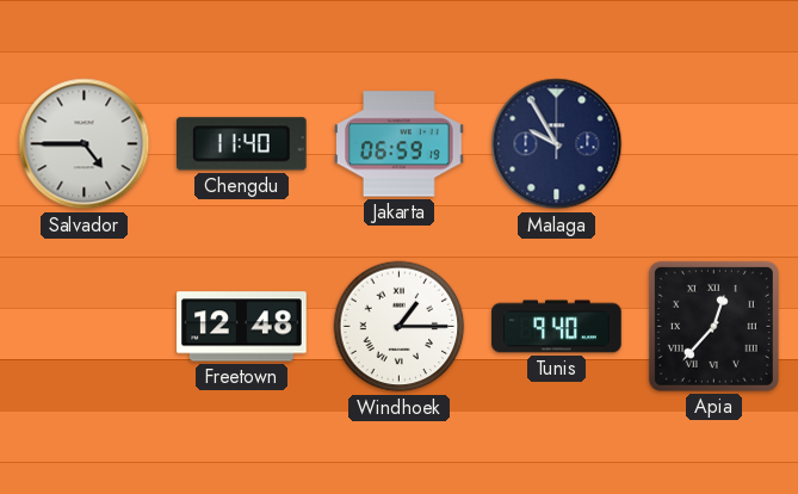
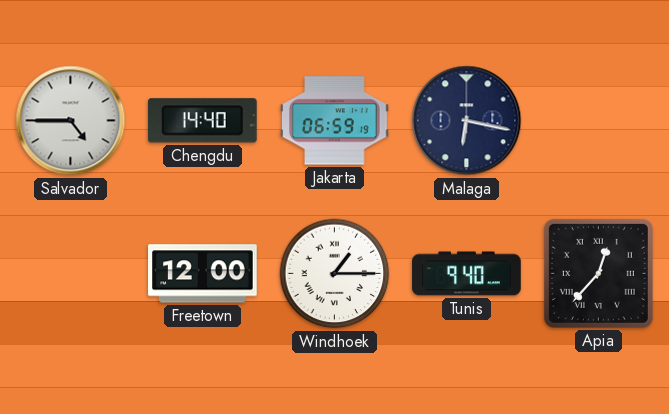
Chengdu: 11:40 -> 14:40
Malaga: 9:55 -> 6:17
Freetown: 12:48 -> 12:00
